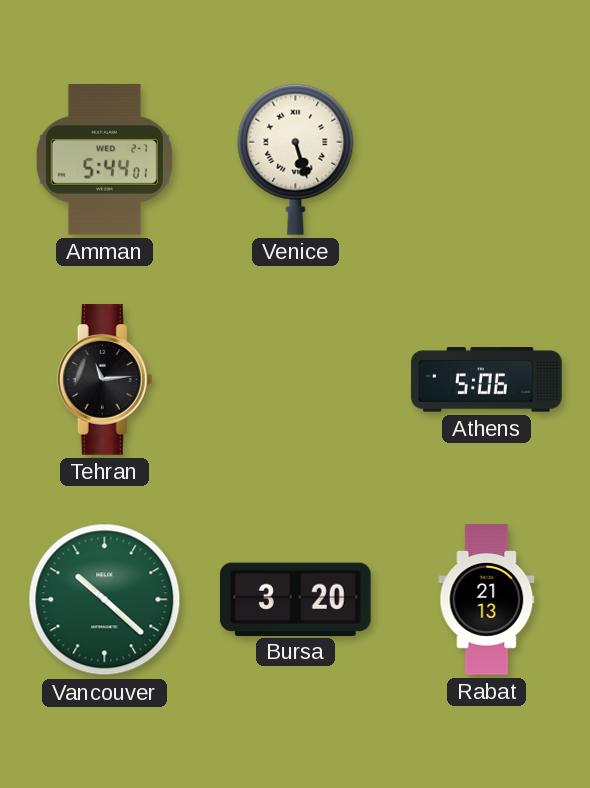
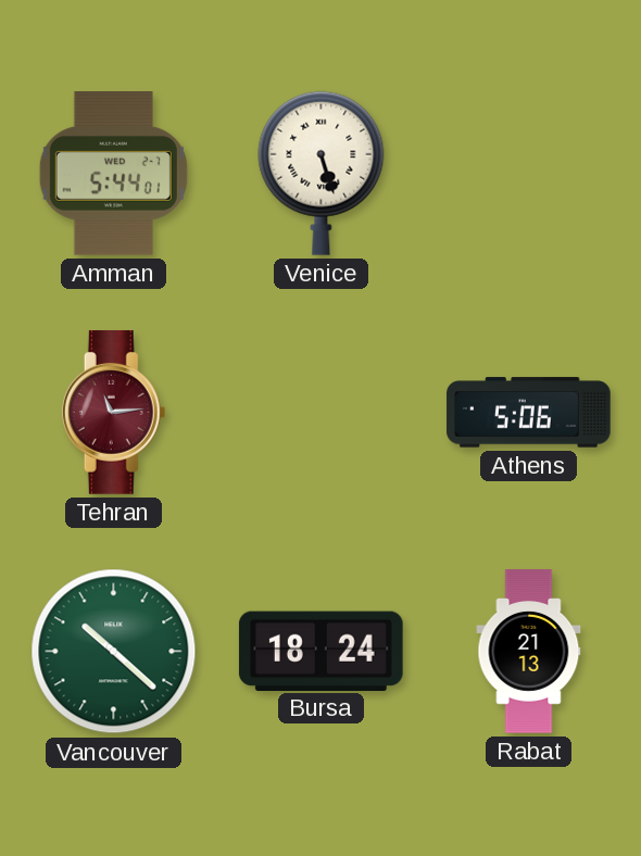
Tehran dial: black -> burgundy
Bursa: 3:20 -> 18:24
